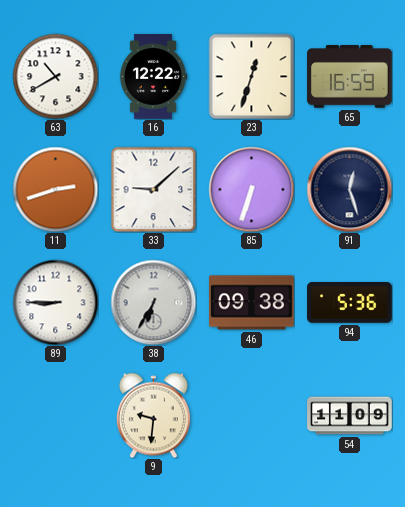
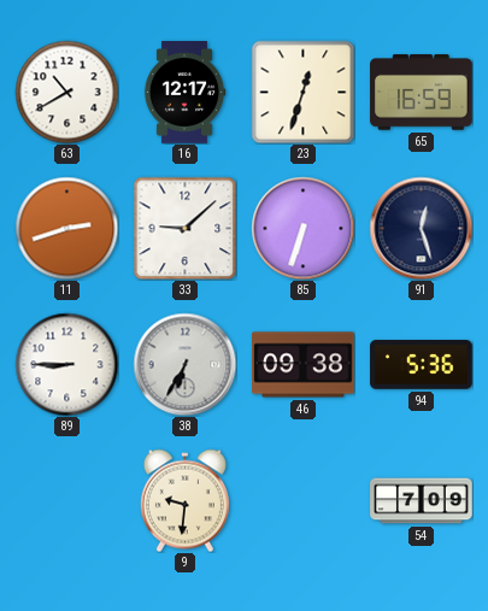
16: 12:22 -> 12:17
54: 11:09 -> 7:09
